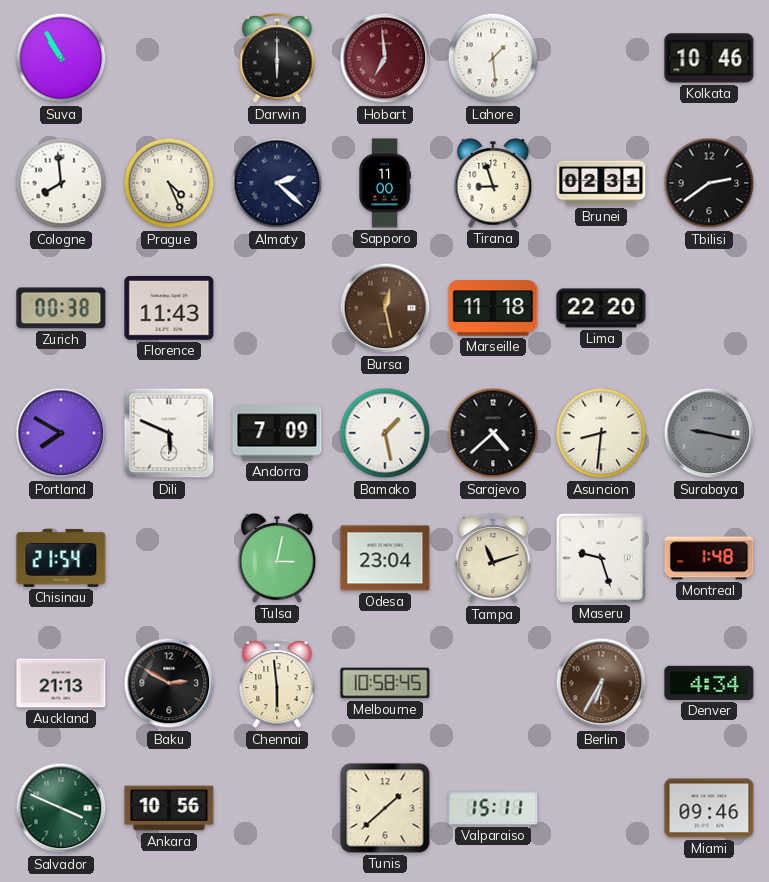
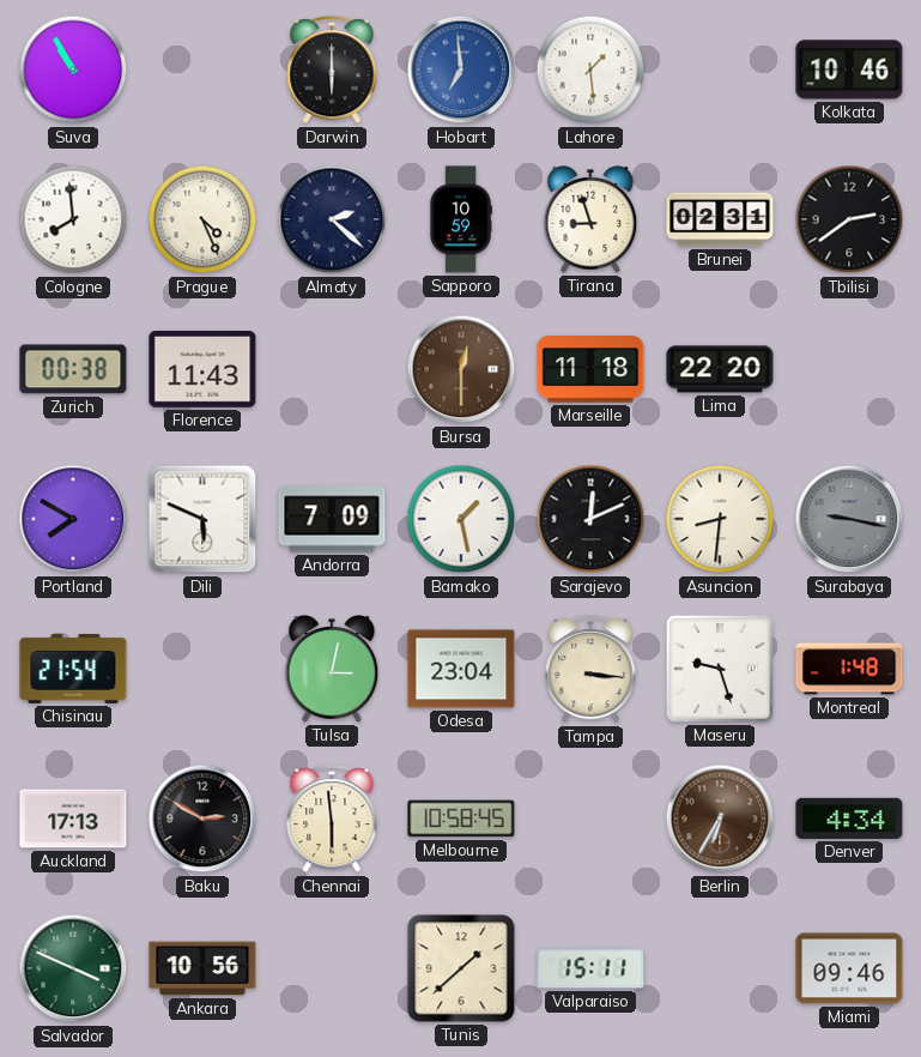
Hobart dial: burgundy -> blue
Sapporo: 11:00 -> 10:59
Bursa: 12:28 -> 12:30
Sarajevo: 4:38 -> 12:11
Tampa: 11:12 -> 3:16
Auckland: 21:13 -> 17:13
